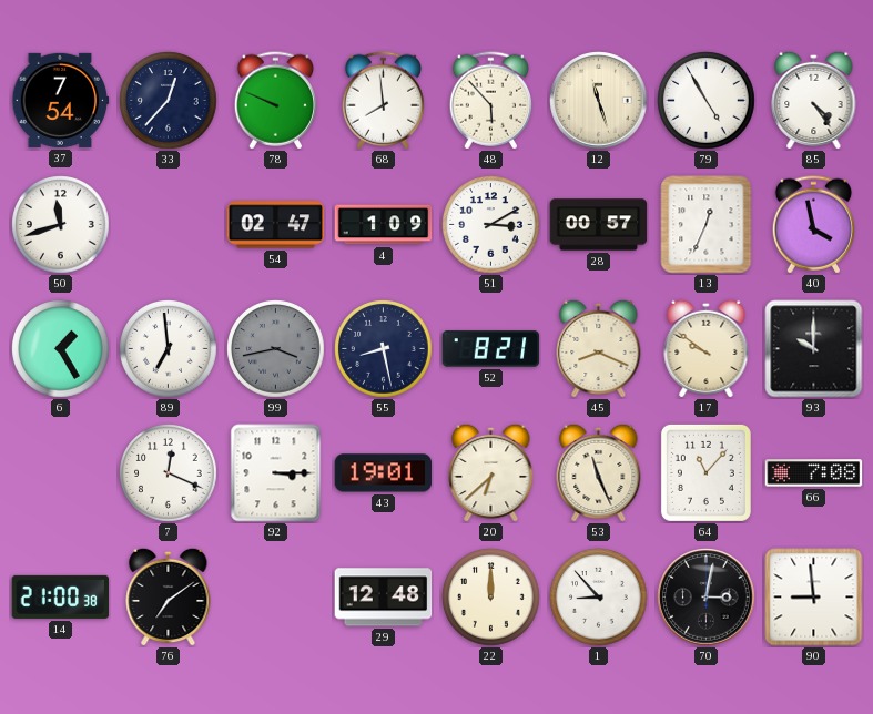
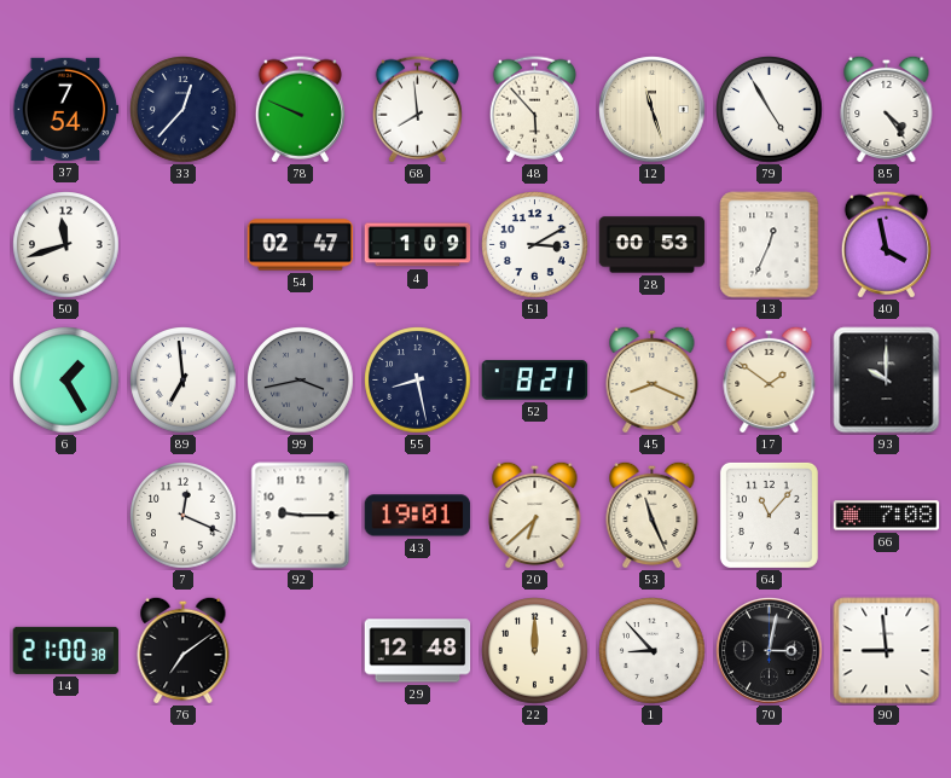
28: 00:57 -> 00:53
17: 9:51 -> 1:51
92: 3:15 -> 9:15
